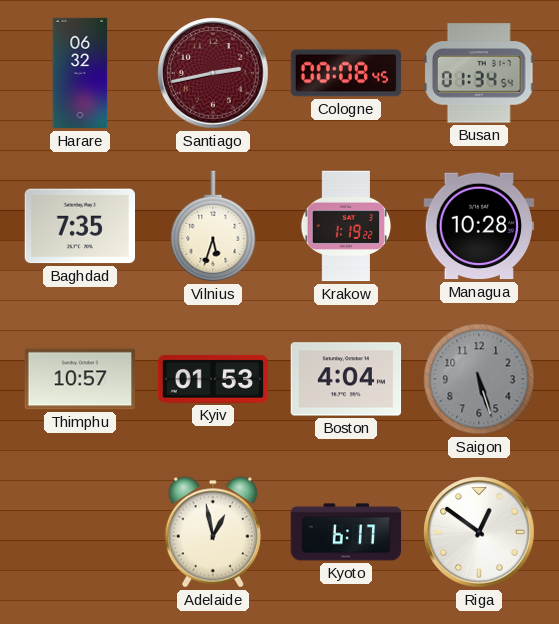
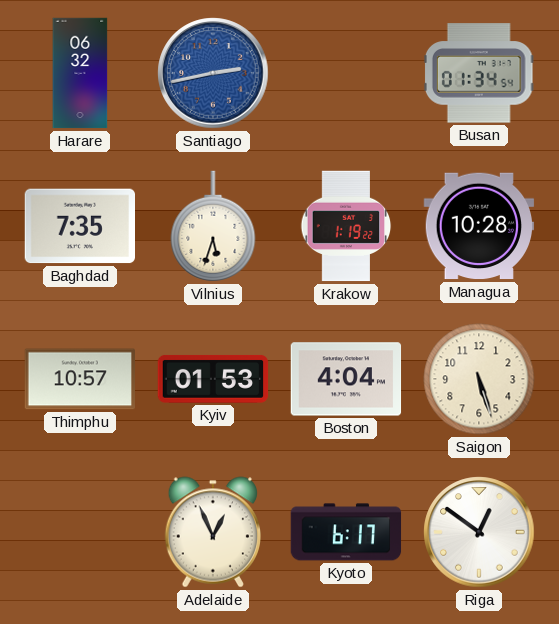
Santiago dial: burgundy -> blue
Cologne: 00:08 -> none
Saigon dial: grey -> cream
Adelaide: 12:58 -> 12:56
